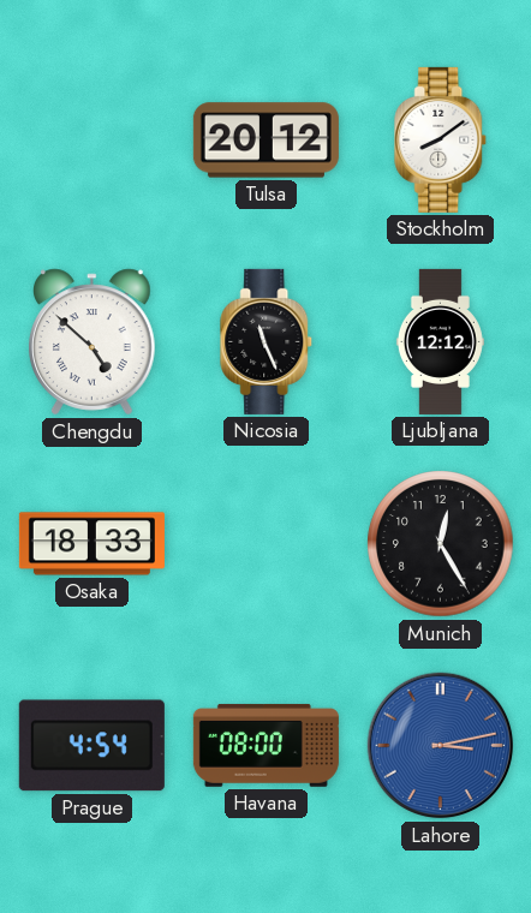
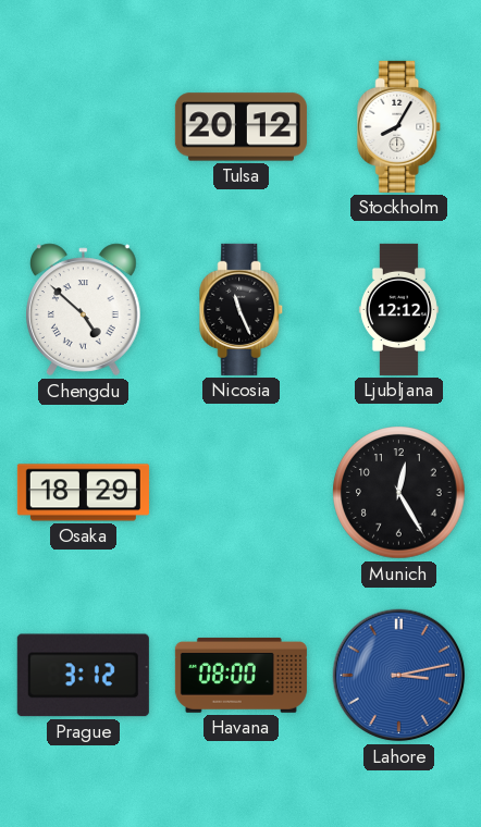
Stockholm: 8:09 -> 8:05
Osaka: 18:33 -> 18:29
Prague: 4:54 -> 3:12
